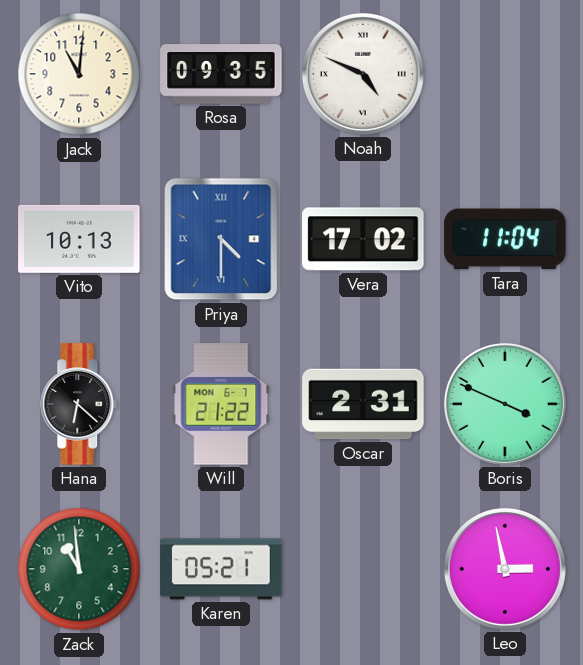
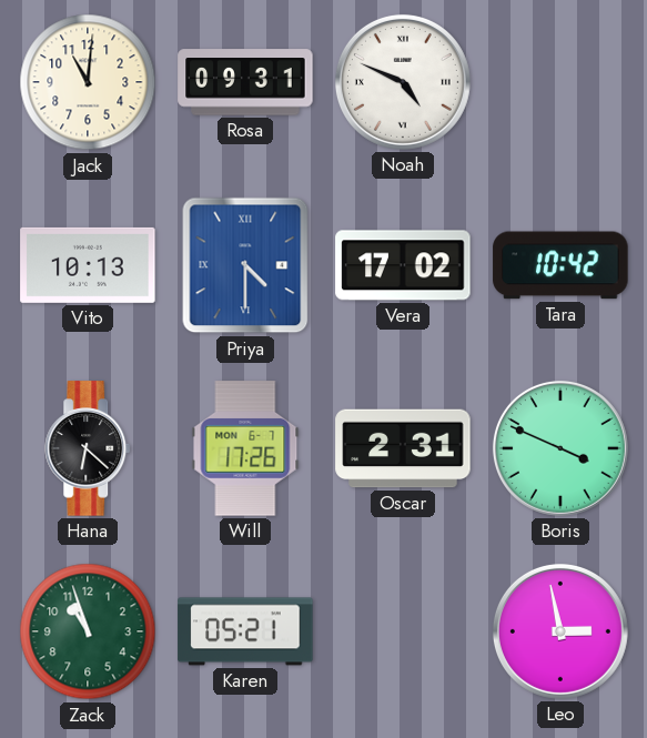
Rosa: 09:35 -> 09:31
Tara: 11:04 -> 10:42
Will: 21:22 -> 17:26
Zack: 10:59 -> 10:57
